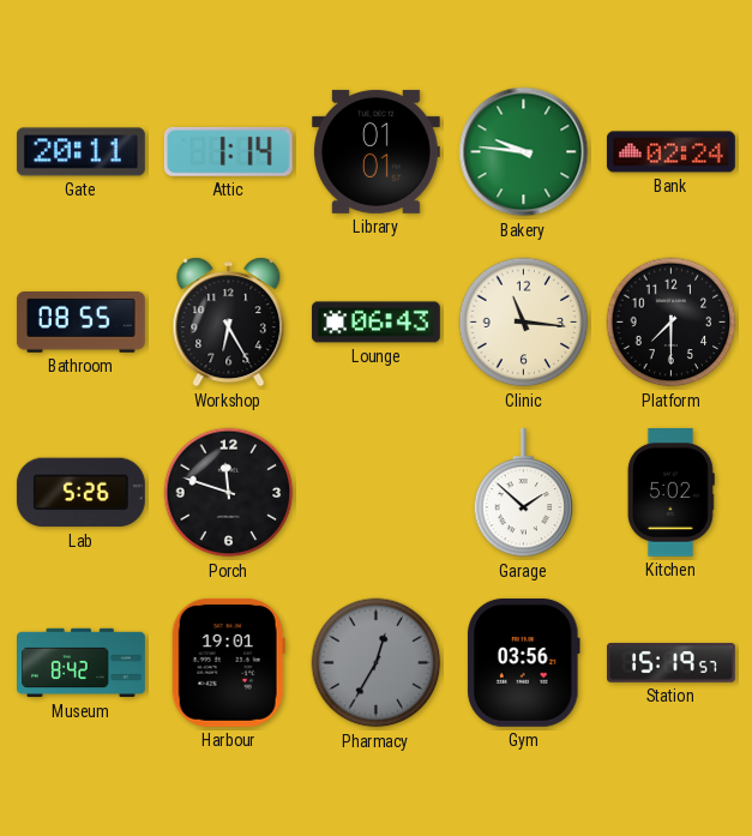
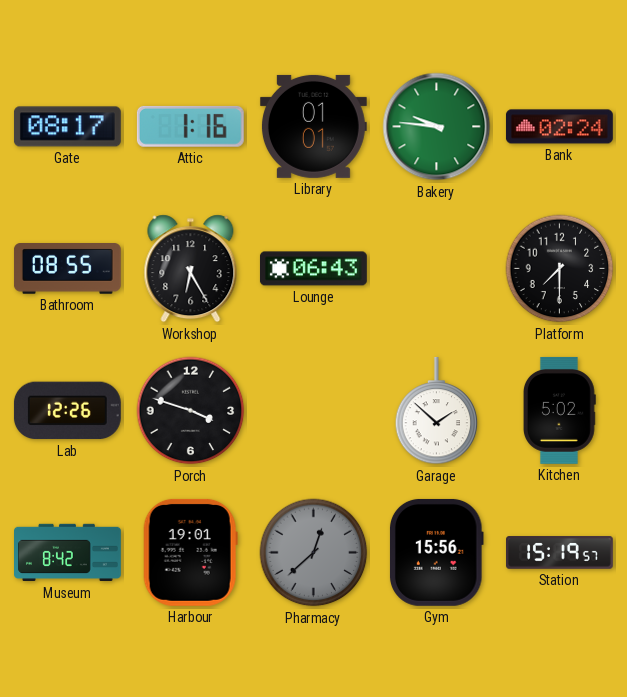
Gate: 20:11 -> 08:17
Attic: 1:14 -> 1:16
Clinic: 11:16 -> none
Lab: 5:26 -> 12:26
Porch: 11:48 -> 3:48
Pharmacy: 12:35 -> 12:38
Gym: 03:56 -> 15:56
